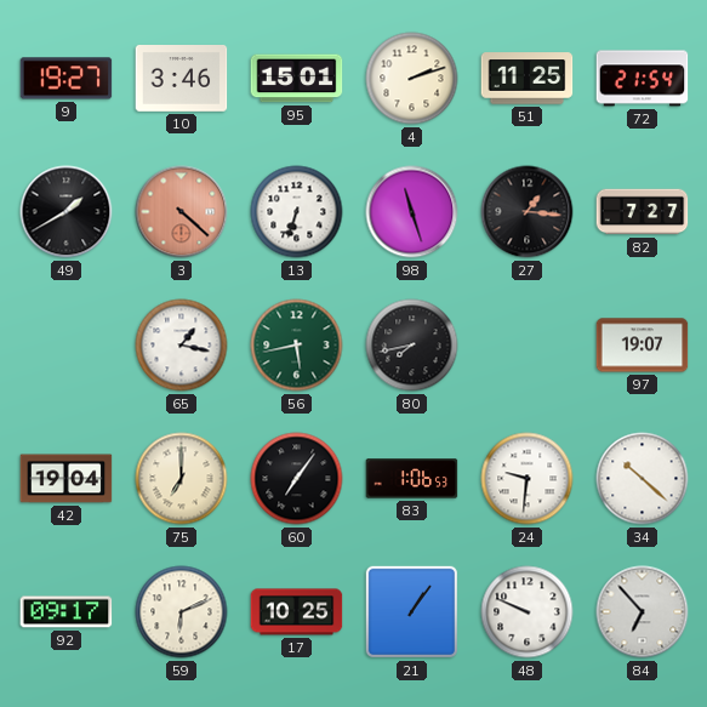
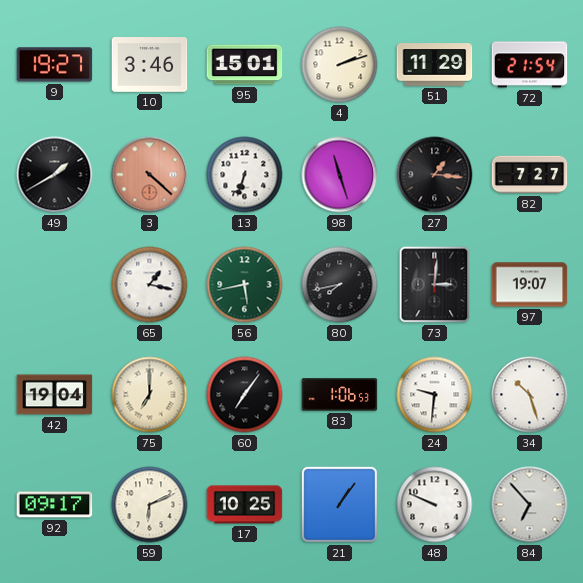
51: 11:25 -> 11:29
73: none -> 3:01
34: 10:22 -> 10:27
